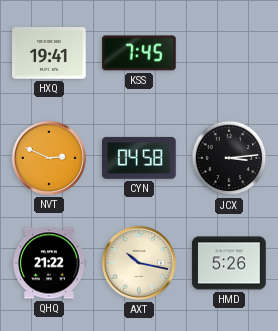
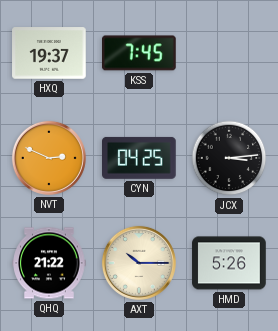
HXQ: 19:41 -> 19:37
CYN: 04:58 -> 04:25
AXT: 10:17 -> 10:15
